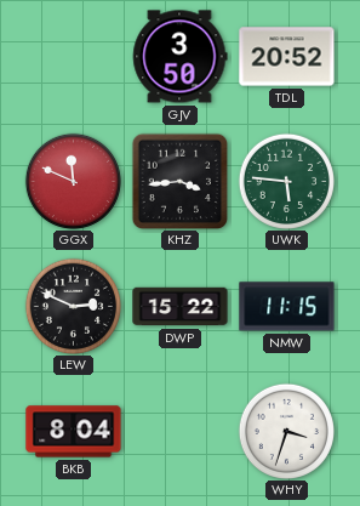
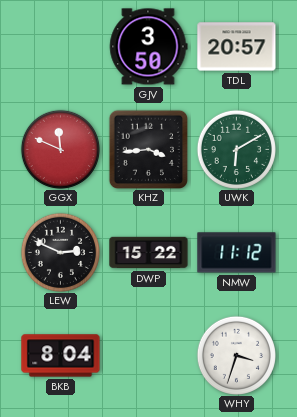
TDL: 20:52 -> 20:57
UWK: 5:46 -> 6:10
NMW: 11:15 -> 11:12
